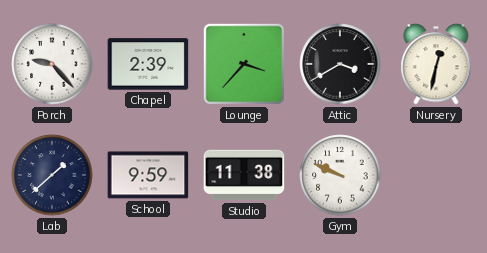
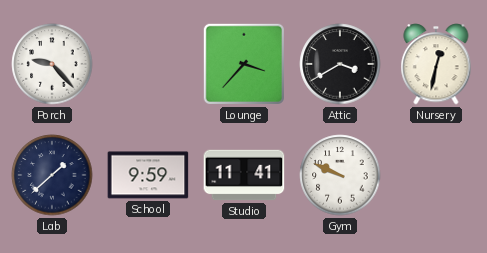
Chapel: 2:39 -> none
Studio: 11:38 -> 11:41
